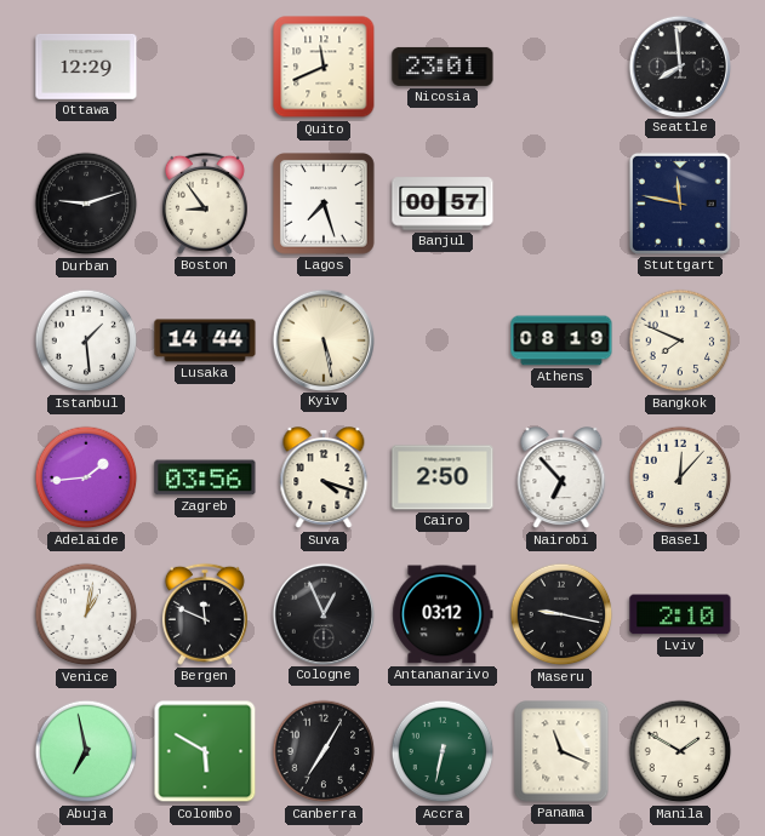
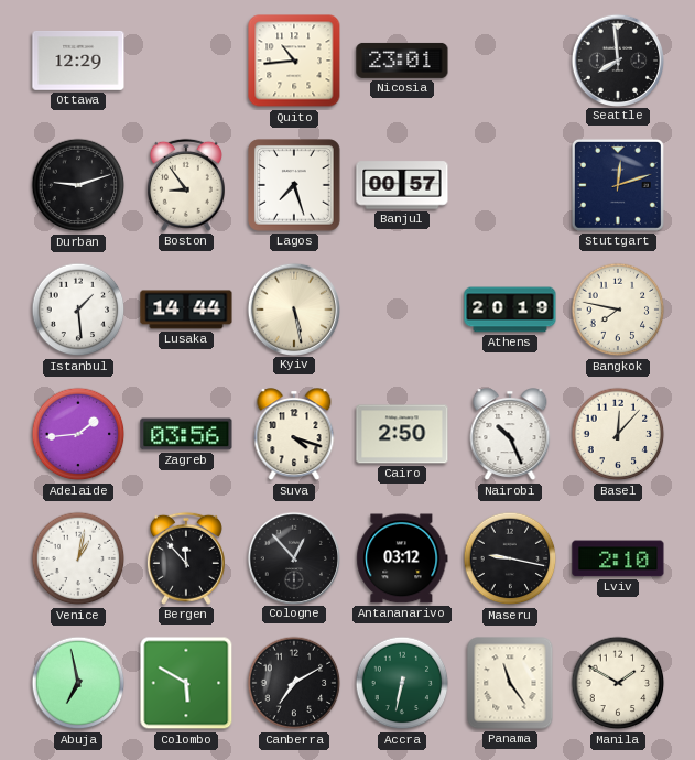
Quito: 11:41 -> 10:44
Stuttgart: 11:47 -> 12:12
Athens: 08:19 -> 20:19
Bangkok: 7:49 -> 7:47
Nairobi: 6:53 -> 10:26
Bergen: 11:49 -> 11:53
Cologne: 12:56 -> 12:53
Canberra: 7:05 -> 7:10
Panama: 11:19 -> 11:24
